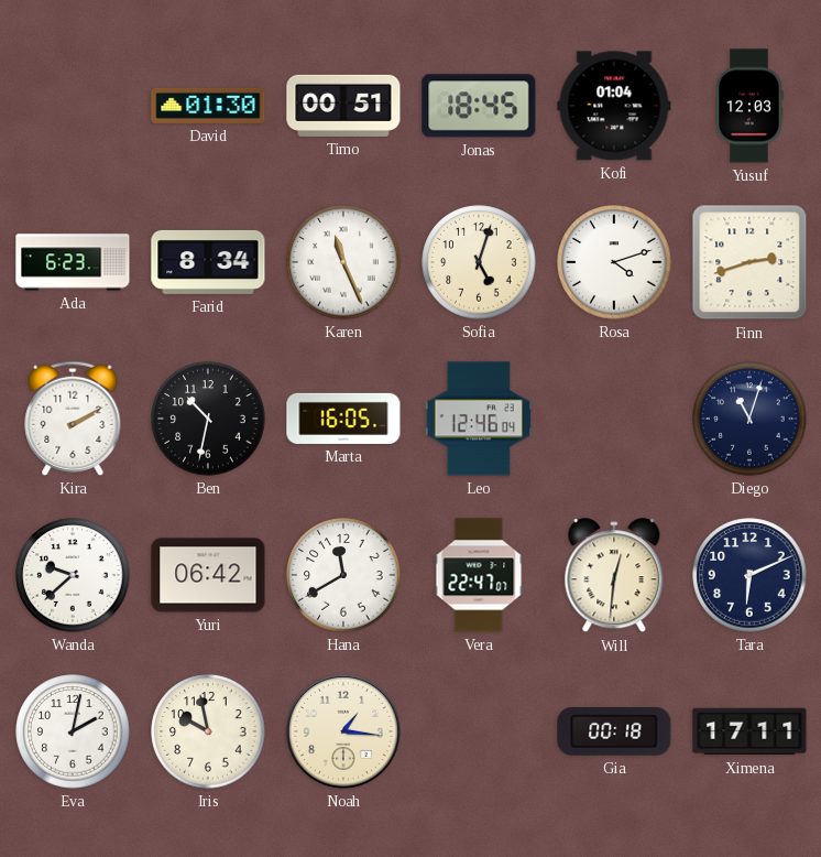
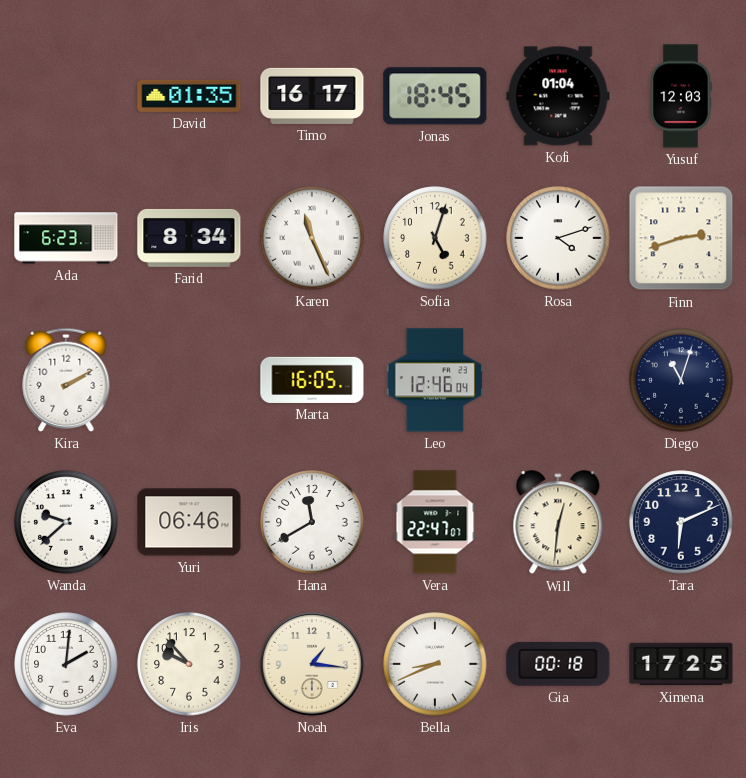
David: 01:30 -> 01:35
Timo: 00:51 -> 16:17
Ben: 10:32 -> none
Yuri: 06:42 -> 06:46
Eva: 2:02 -> 2:01
Iris: 9:58 -> 9:53
Bella: none -> 8:41
Ximena: 17:11 -> 17:25
